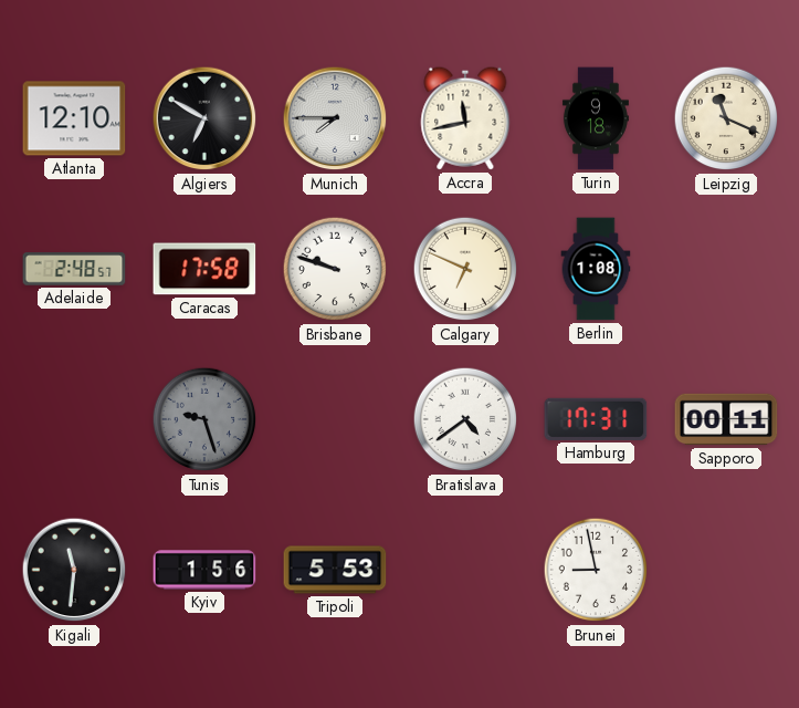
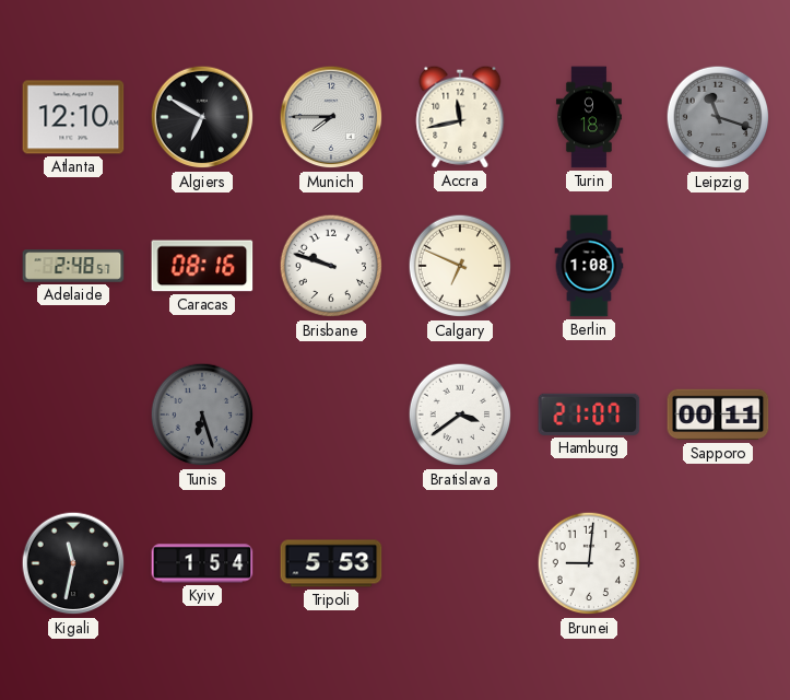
Leipzig: 11:19 -> 11:18
Leipzig dial: cream -> grey
Caracas: 17:58 -> 08:16
Tunis: 9:27 -> 6:27
Bratislava: 4:39 -> 3:39
Hamburg: 17:31 -> 21:07
Kigali: 11:31 -> 11:32
Kyiv: 1:56 -> 1:54
Brunei: 8:58 -> 9:01
